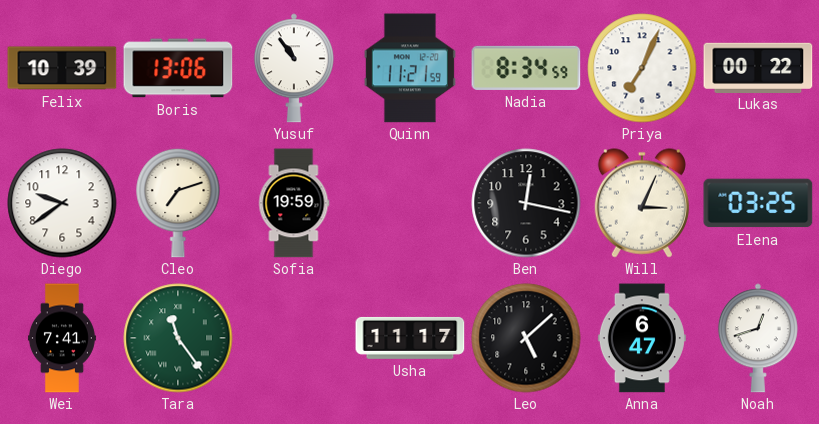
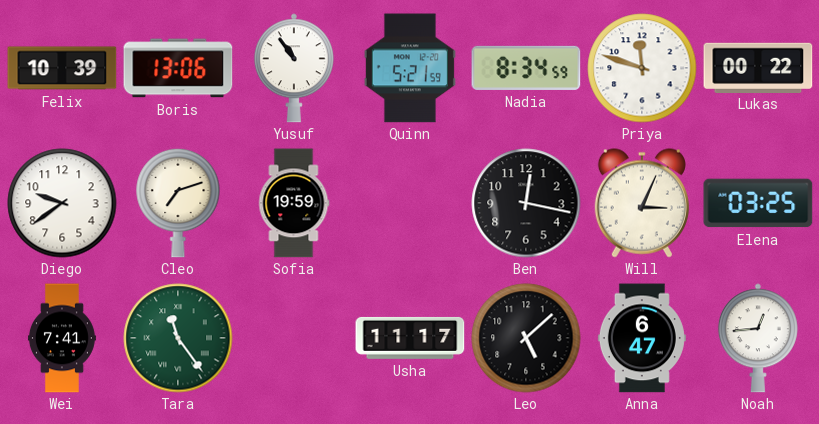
Quinn: 11:21 -> 5:21
Priya: 7:04 -> 11:48
Noah: 12:42 -> 12:44
